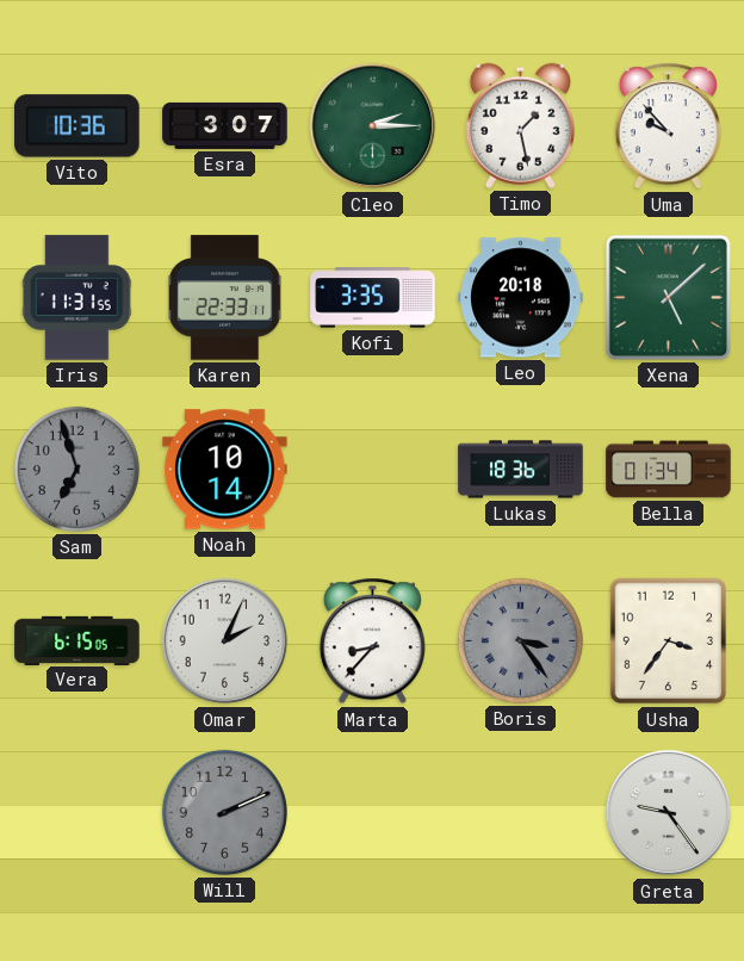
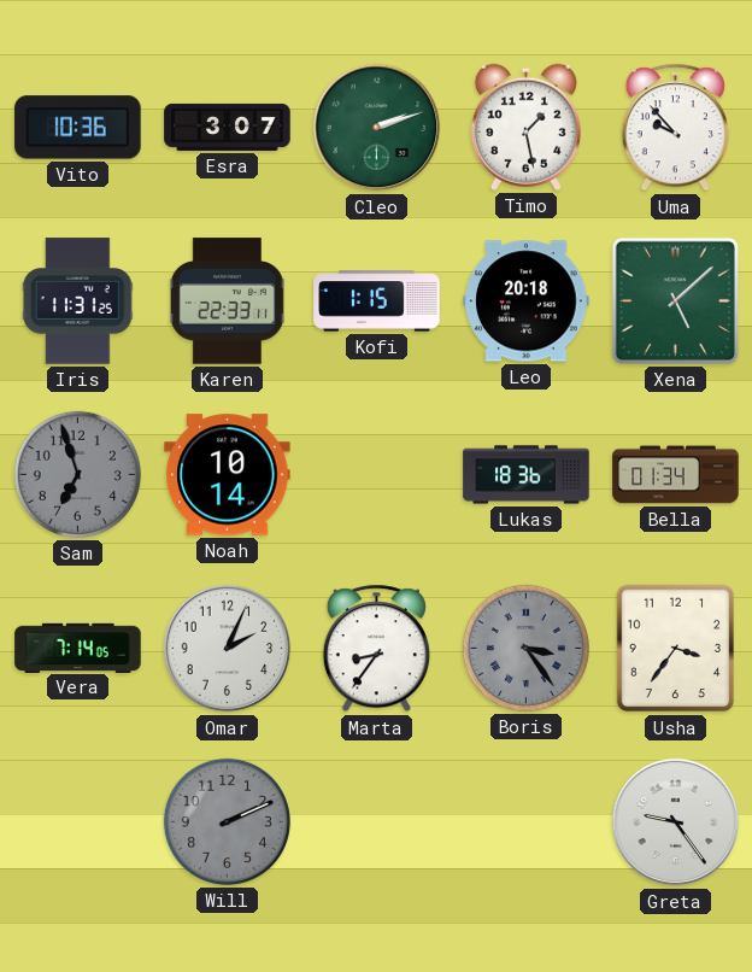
Cleo: 2:15 -> 2:12
Iris: 11:31:55 -> 11:31:25
Kofi: 3:35 -> 1:15
Vera: 6:15 -> 7:14
Marta: 8:37 -> 8:36
